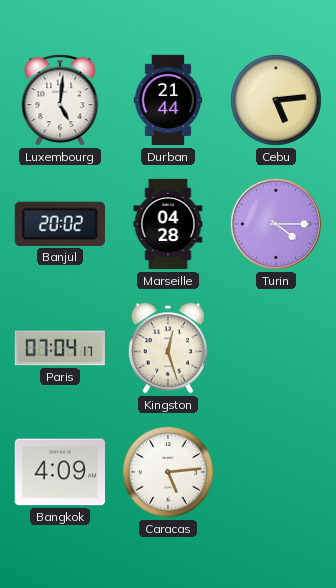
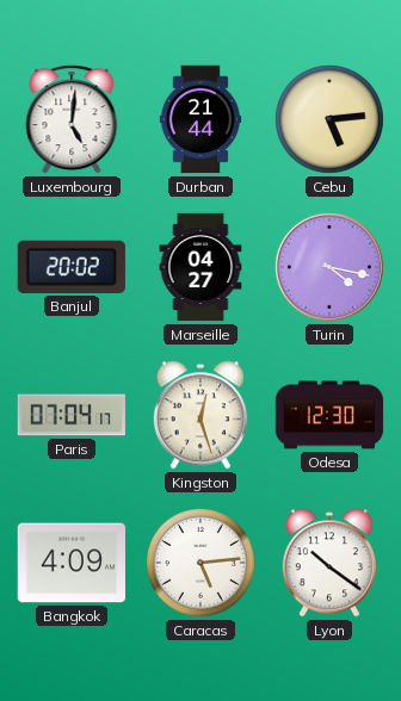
Marseille: 04:28 -> 04:27
Turin: 4:15 -> 4:17
Odesa: none -> 12:30
Lyon: none -> 10:21
